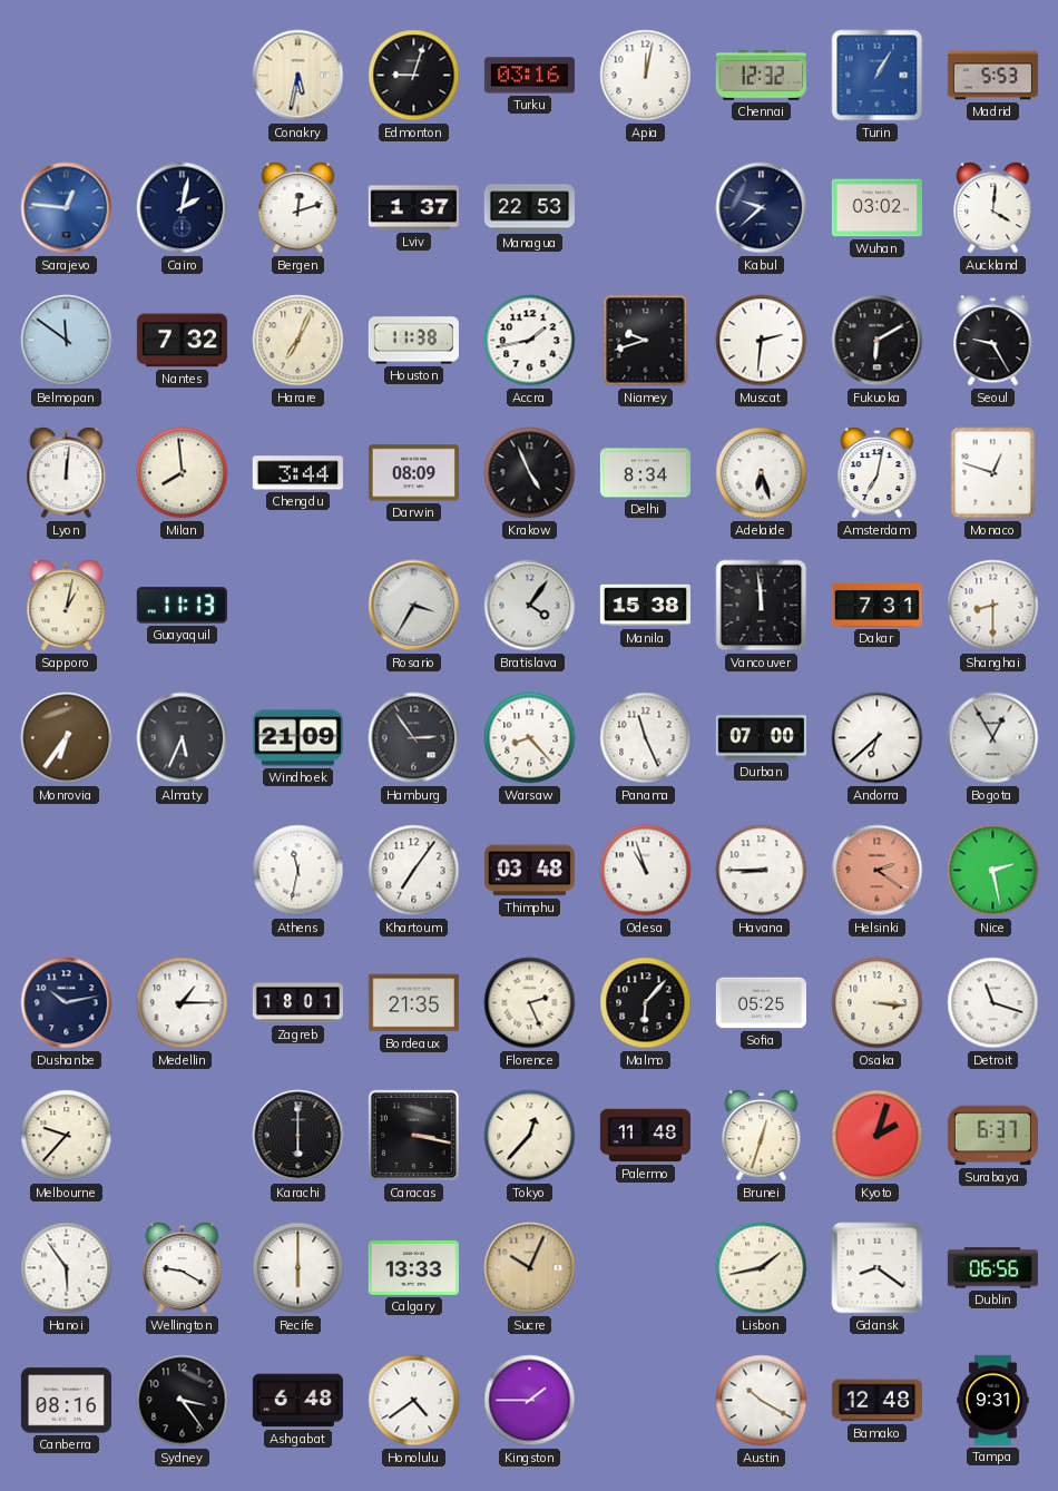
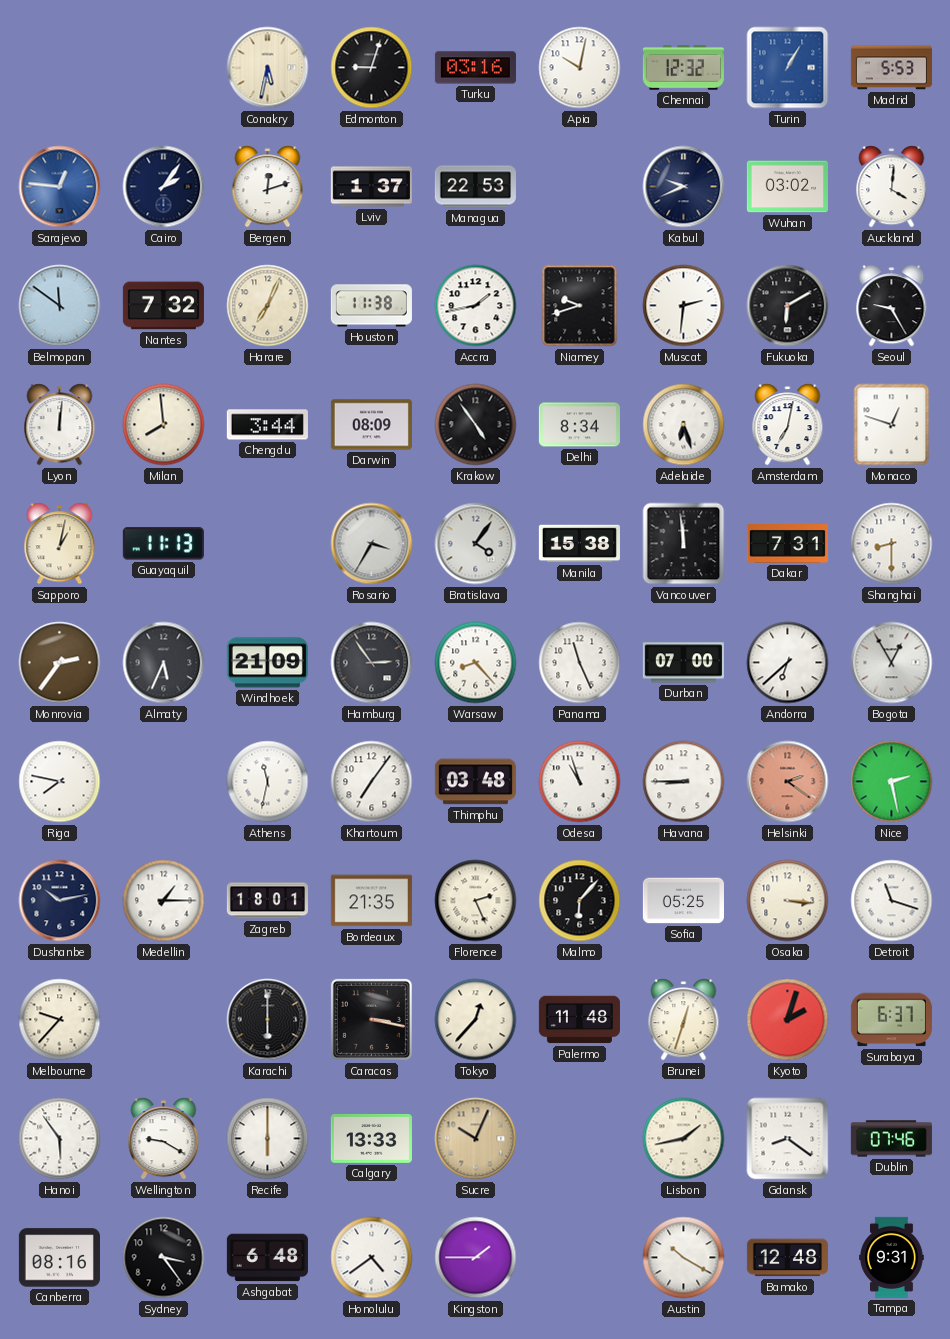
Apia: 12:02 -> 10:02
Cairo: 2:02 -> 2:06
Kabul: 9:38 -> 9:41
Krakow: 4:56 -> 4:54
Monrovia: 6:36 -> 2:36
Riga: none -> 7:47
Dublin: 06:56 -> 07:46
